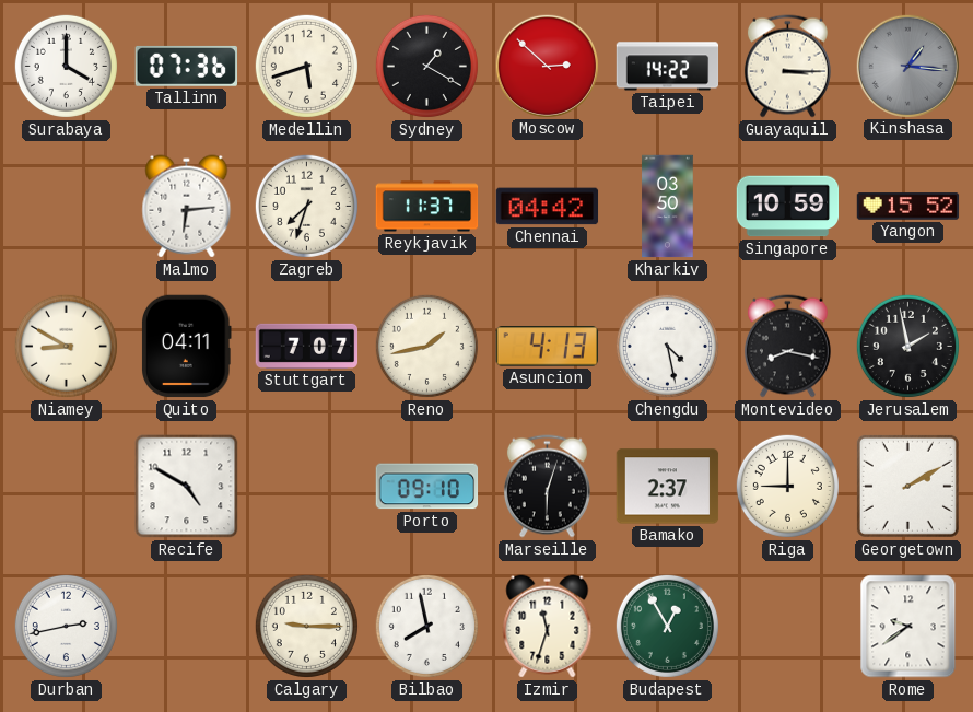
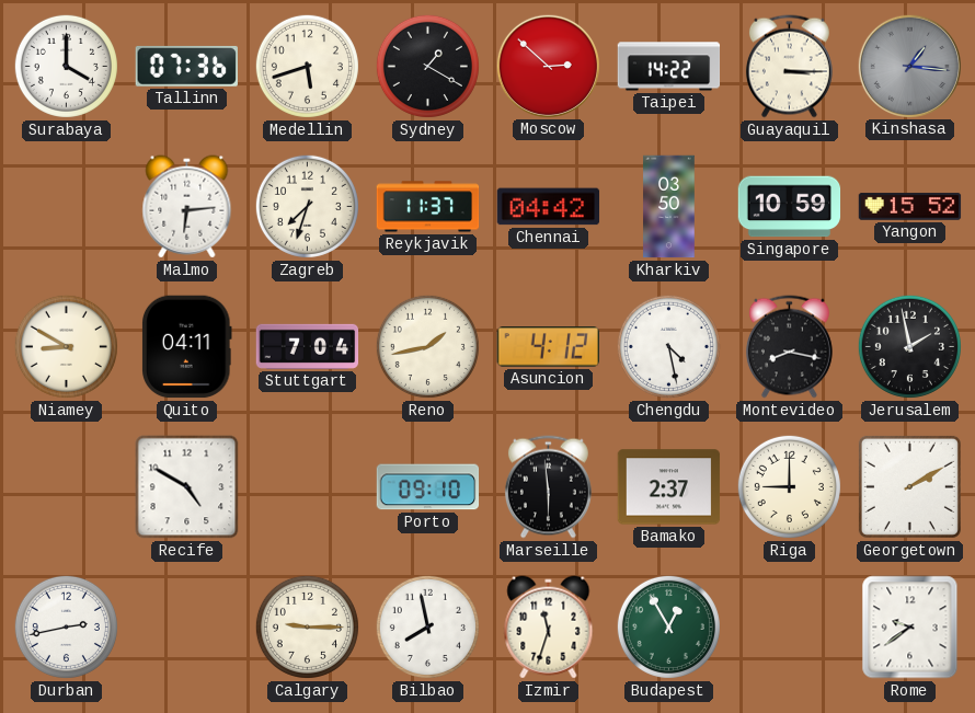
Stuttgart: 7:07 -> 7:04
Asuncion: 4:13 -> 4:12
Marseille: 6:03 -> 5:59
